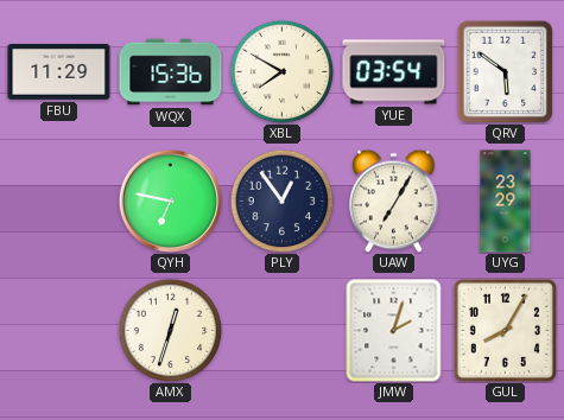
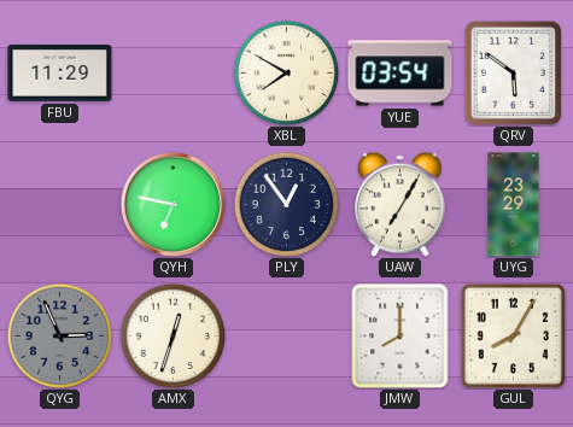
WQX: 15:36 -> none
QYG: none -> 2:56
JMW: 2:03 -> 8:00
